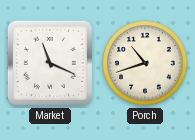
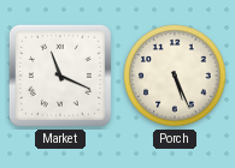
Porch: 10:42 -> 5:26
